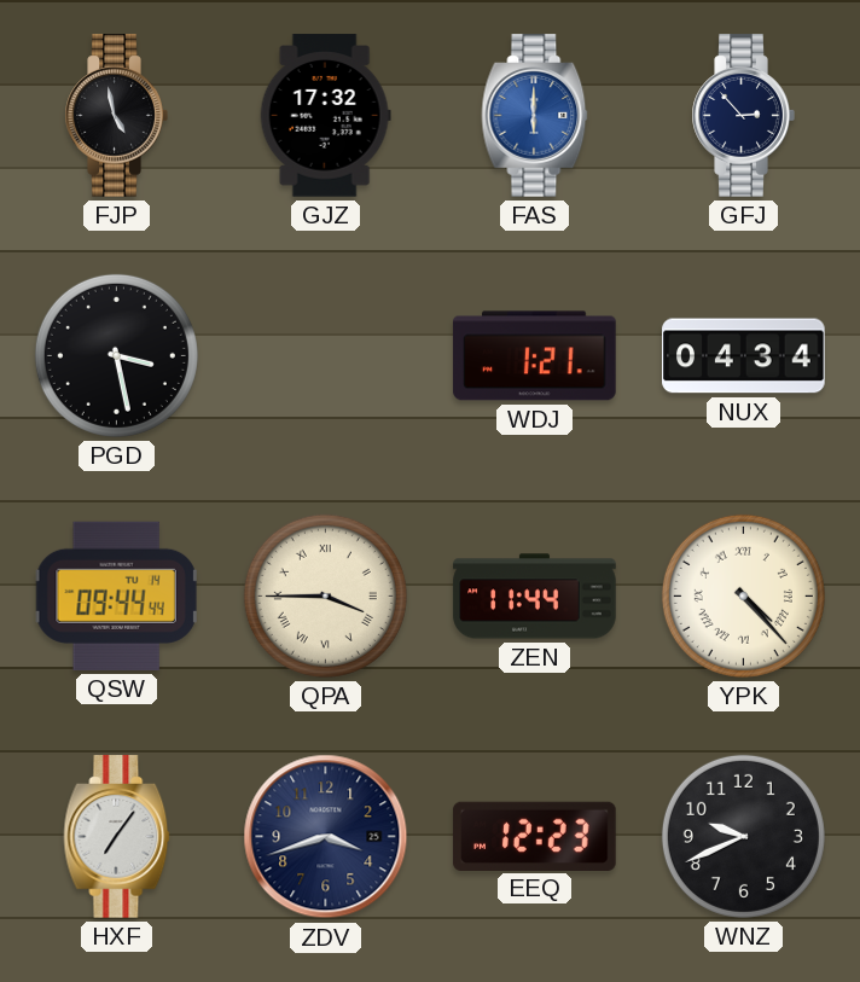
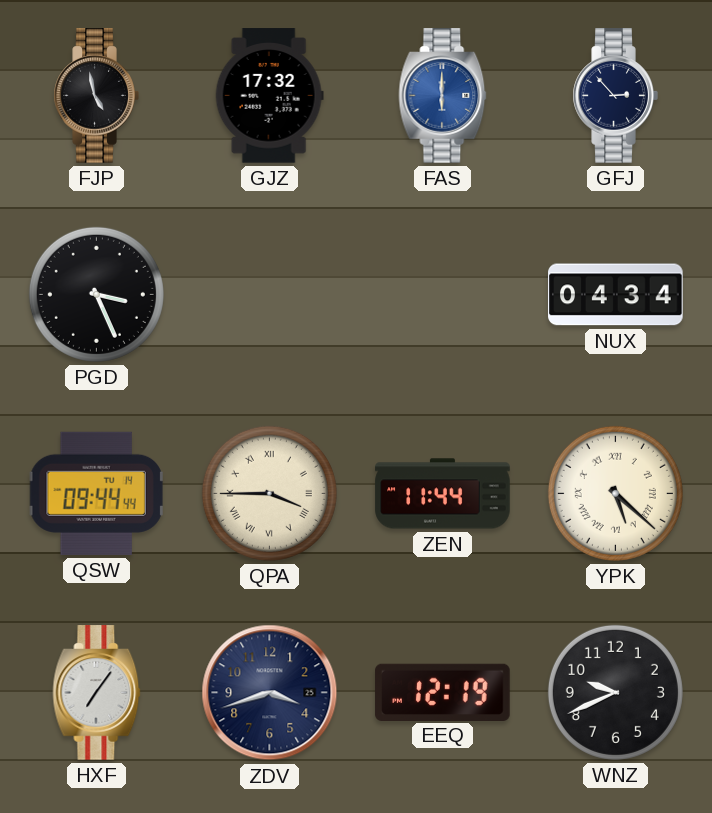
PGD: 3:28 -> 3:26
WDJ: 1:21 -> none
YPK: 4:23 -> 5:22
EEQ: 12:23 -> 12:19
